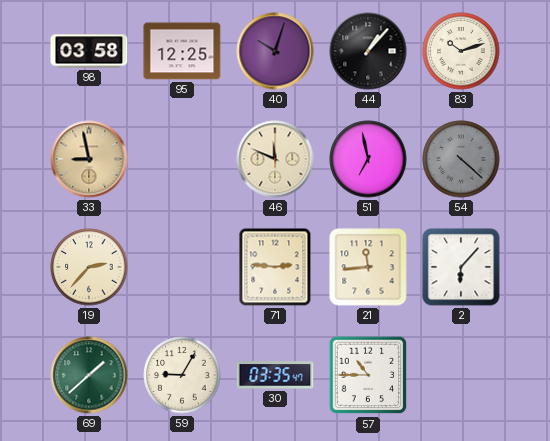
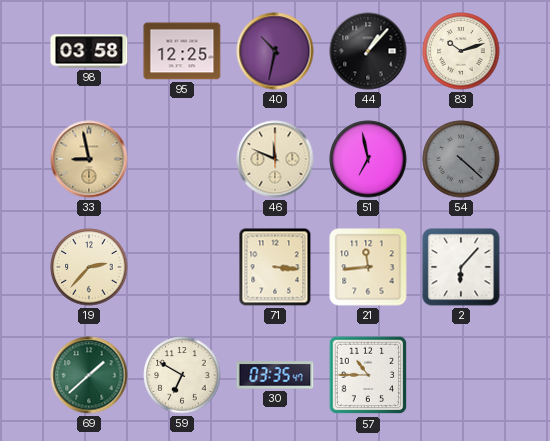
40: 10:03 -> 10:32
71: 2:46 -> 3:16
59: 9:05 -> 6:50
